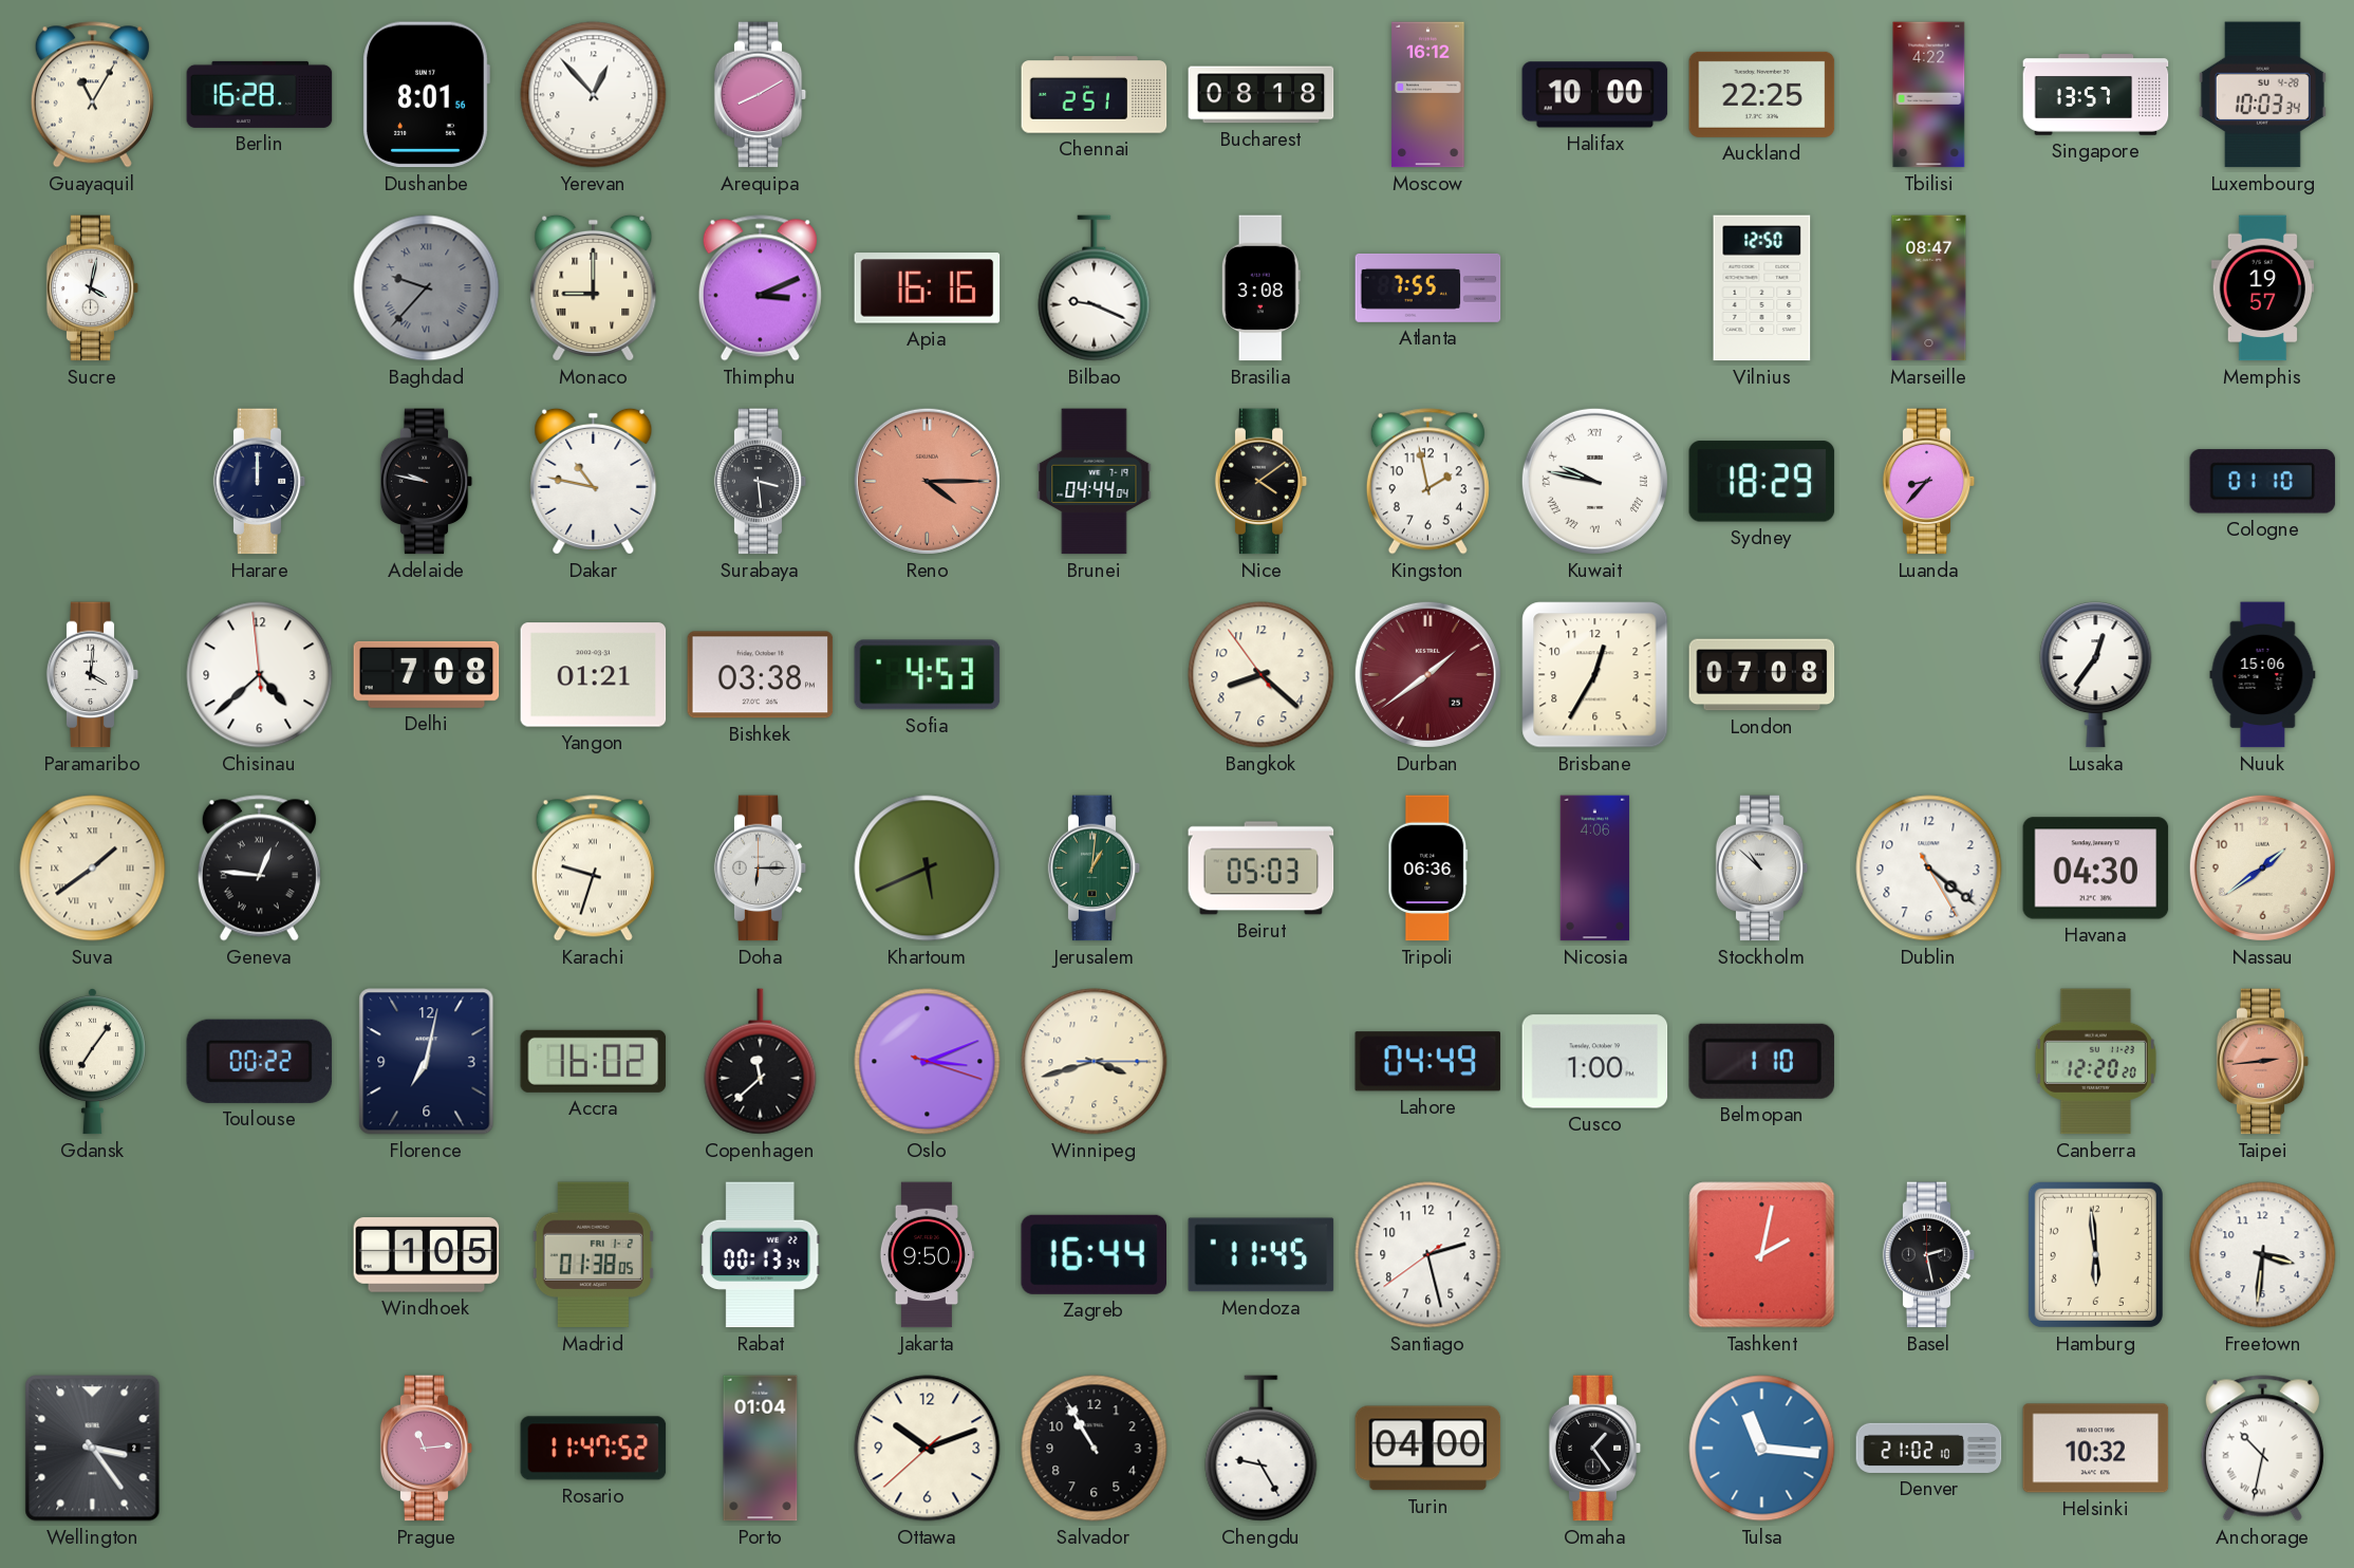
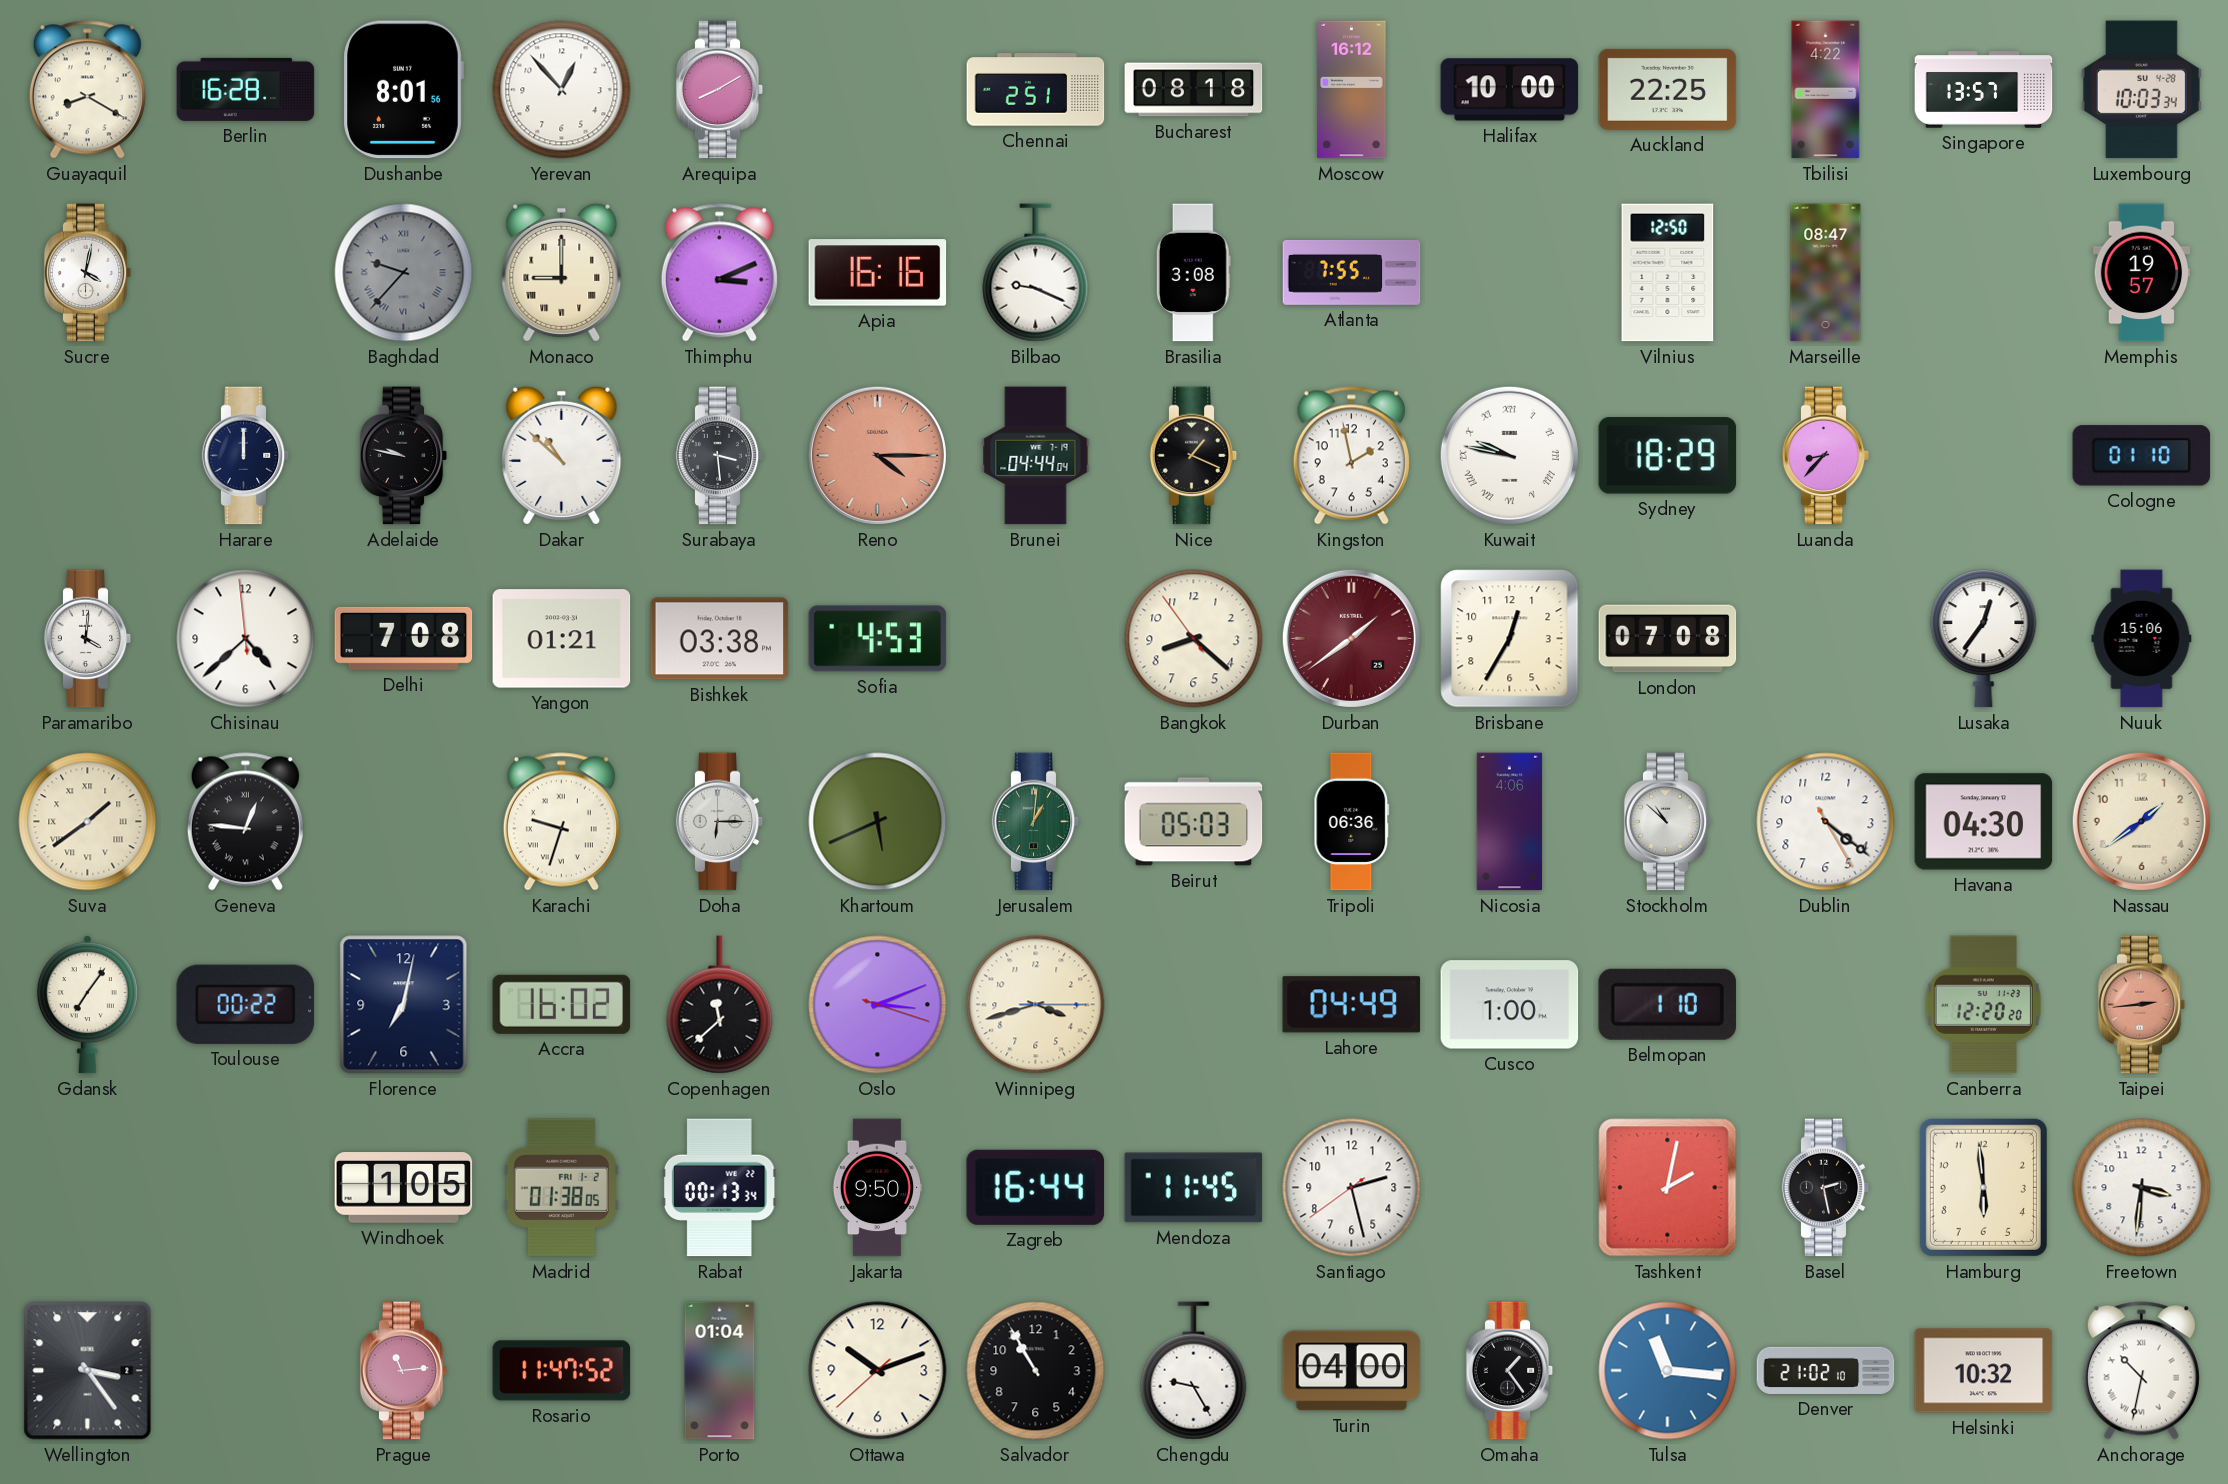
Guayaquil: 11:05 -> 8:20
Dakar: 10:47 -> 10:52
Nice: 4:09 -> 1:19
